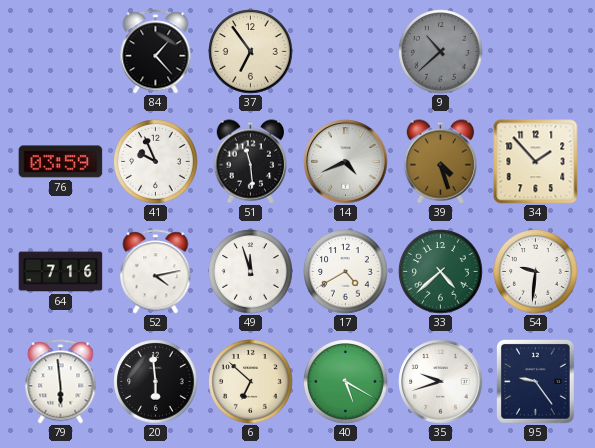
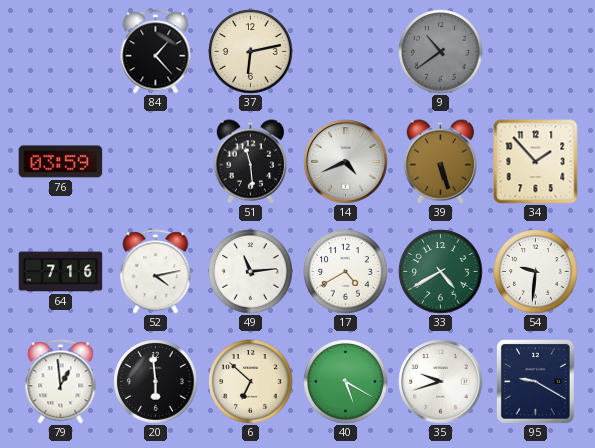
37: 6:54 -> 6:13
9: 10:38 -> 10:39
41: 9:56 -> none
39: 4:27 -> 5:27
49: 11:57 -> 11:14
33: 4:38 -> 4:40
79: 5:59 -> 12:59
95: 9:24 -> 9:20
